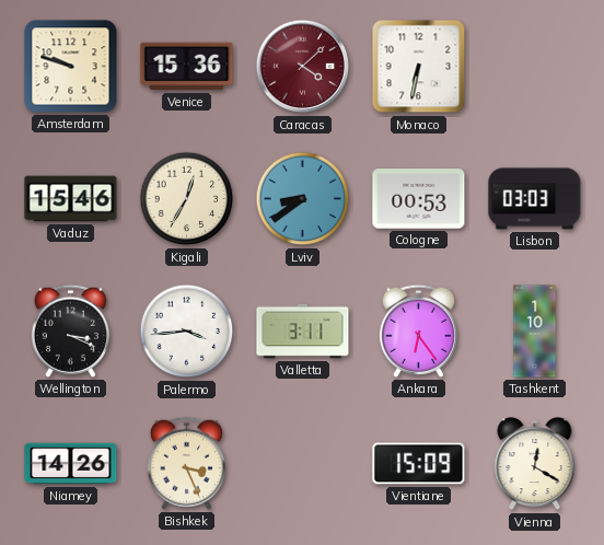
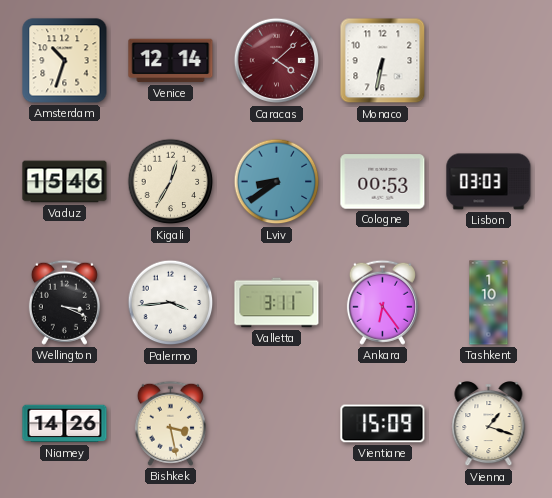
Amsterdam: 9:48 -> 10:33
Venice: 15:36 -> 12:14
Bishkek: 3:26 -> 3:28
Vienna: 12:20 -> 1:18
